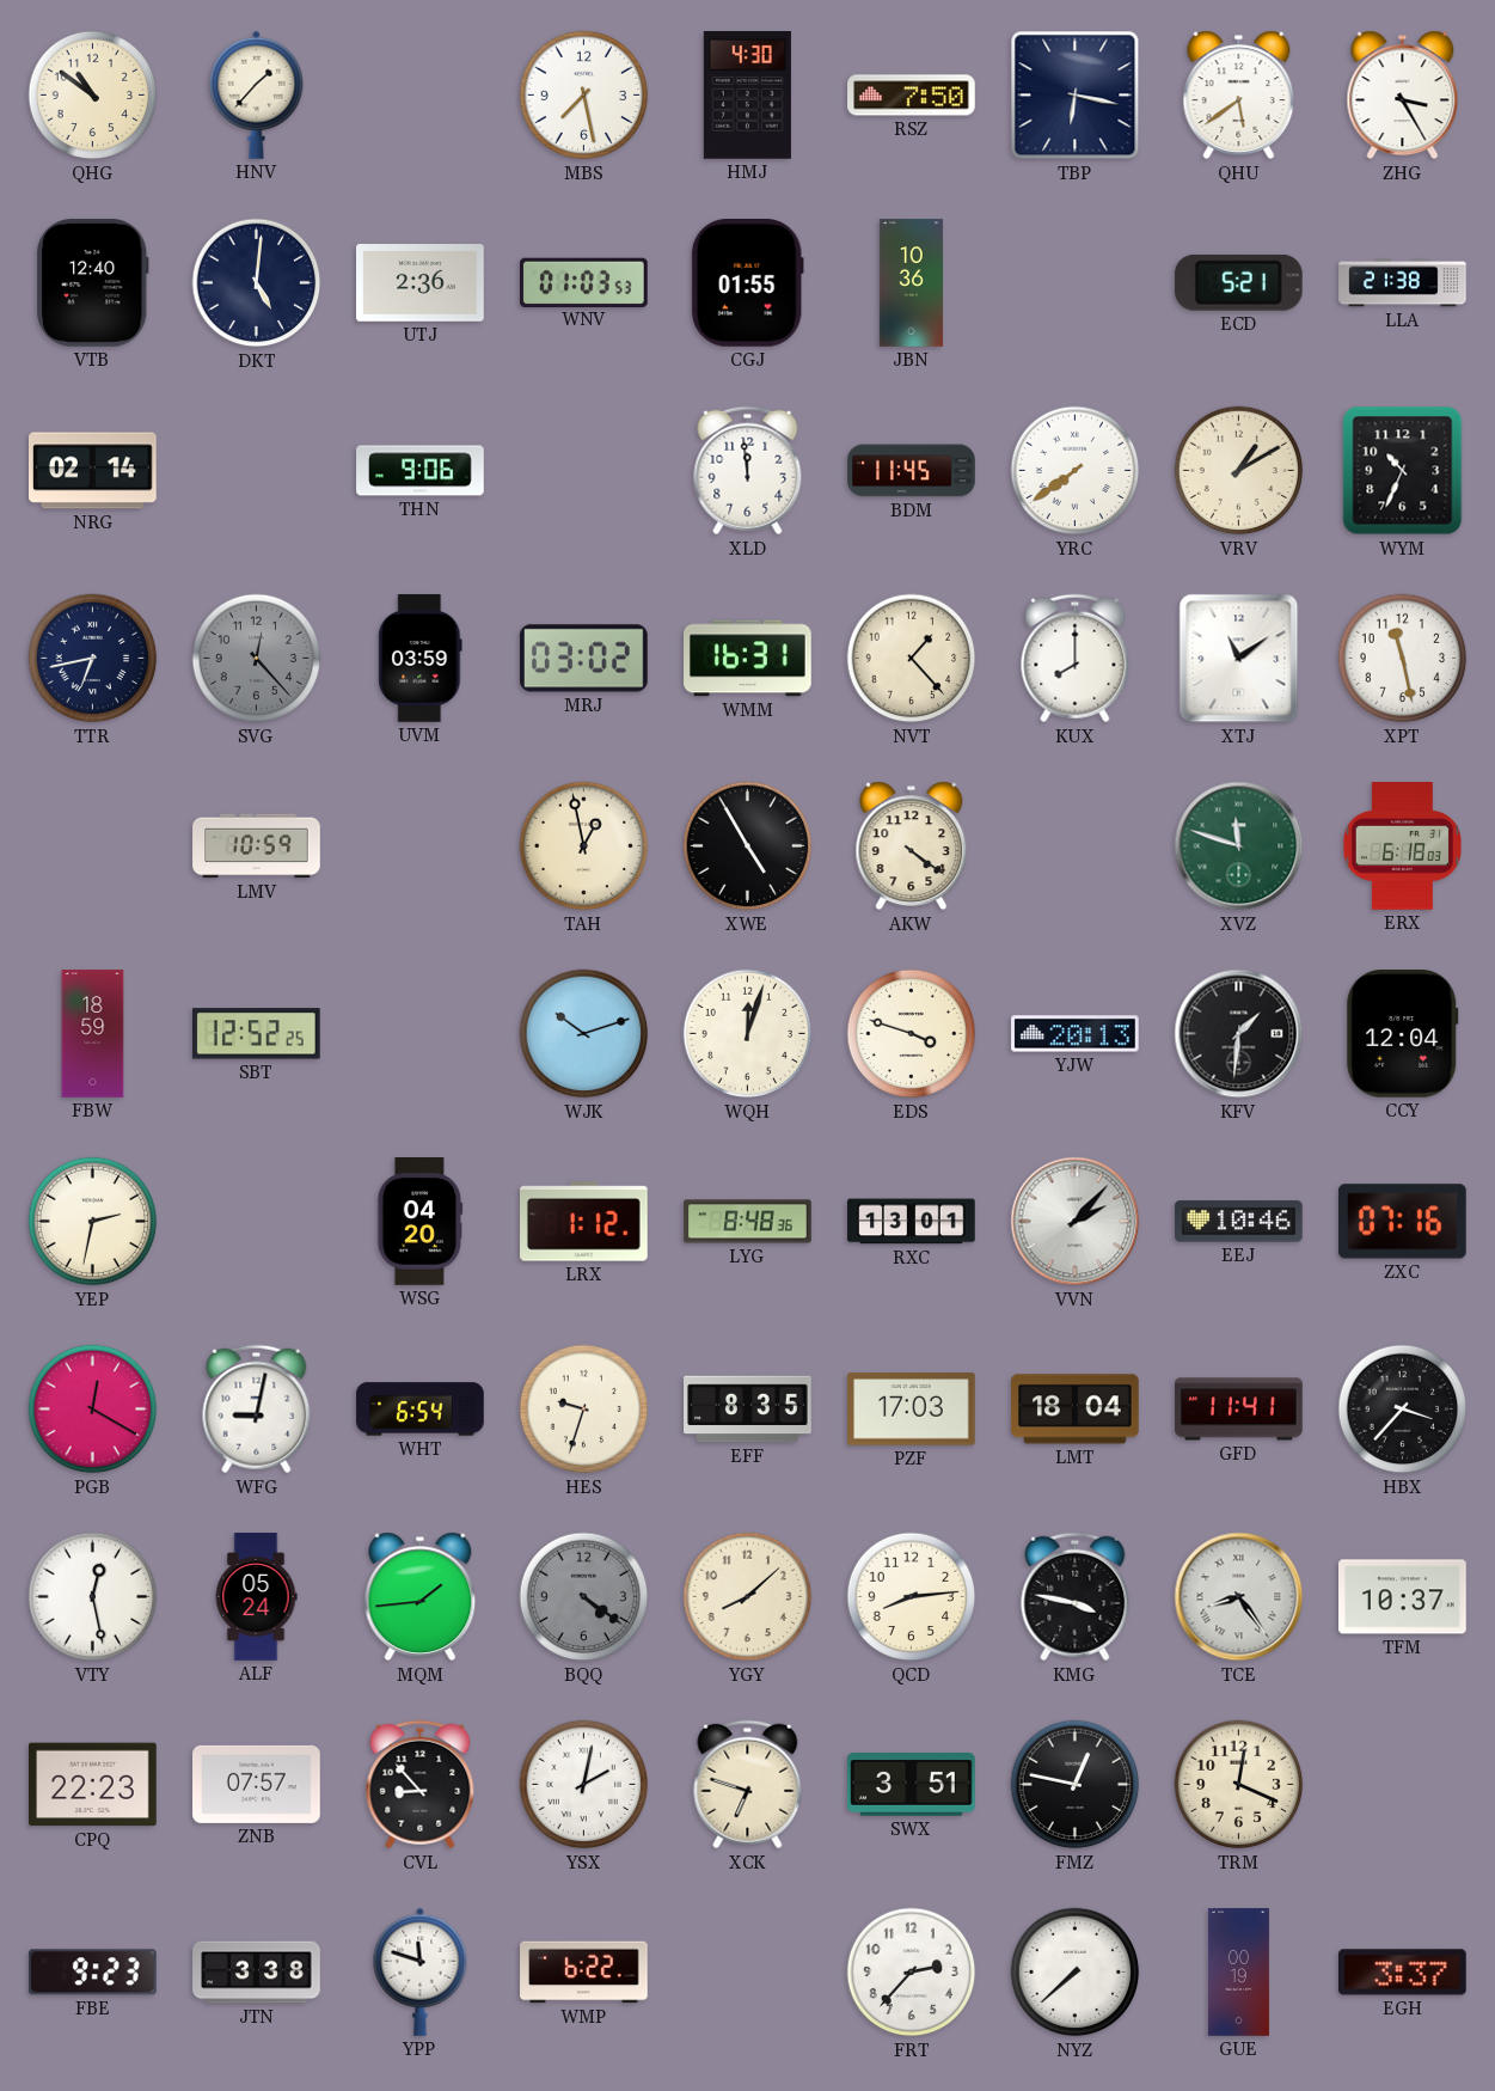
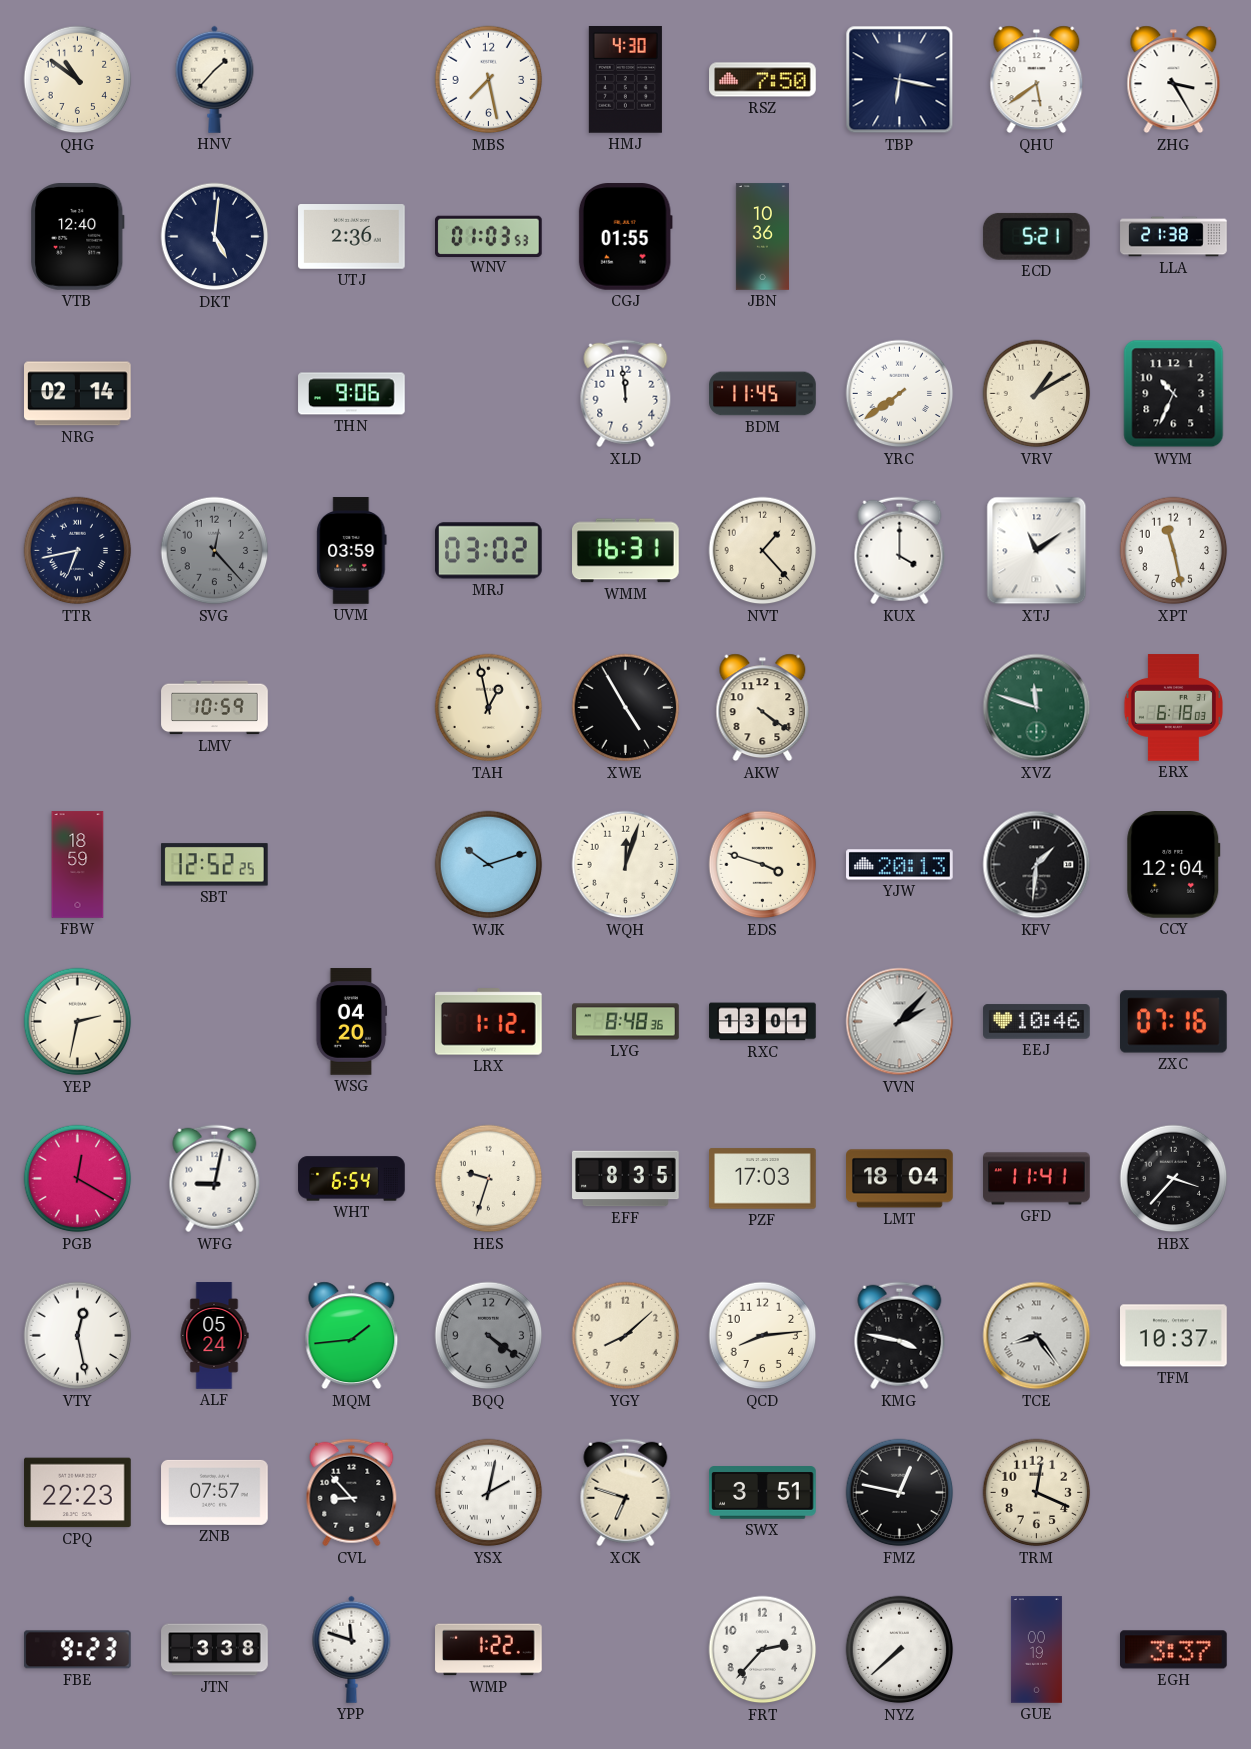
KUX: 8:00 -> 4:00
WMP: 6:22 -> 1:22
